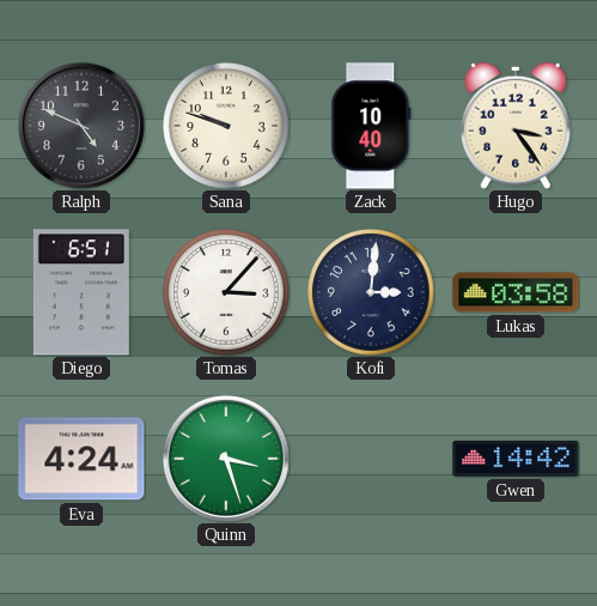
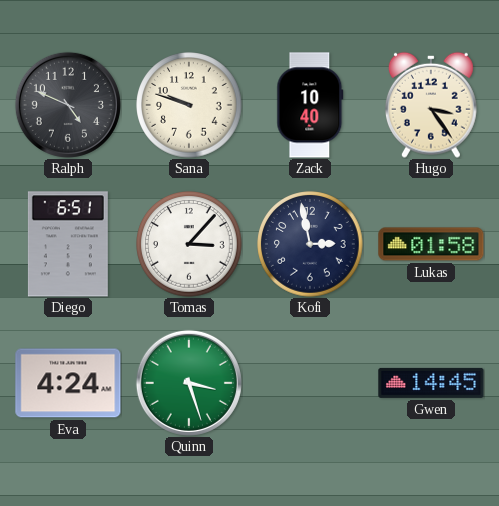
Kofi: 3:01 -> 2:58
Lukas: 03:58 -> 01:58
Gwen: 14:42 -> 14:45
